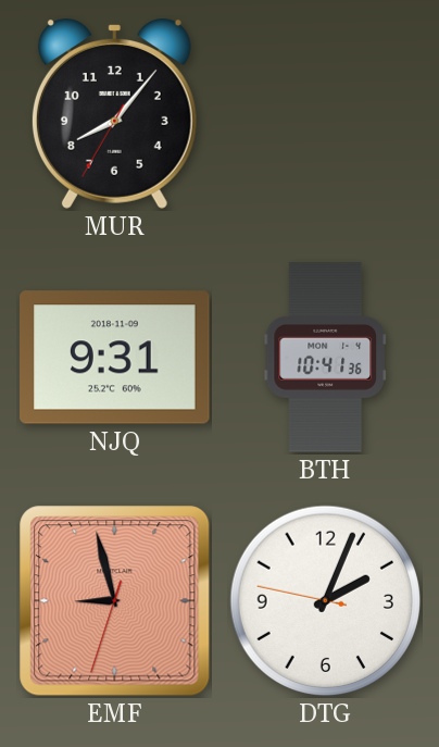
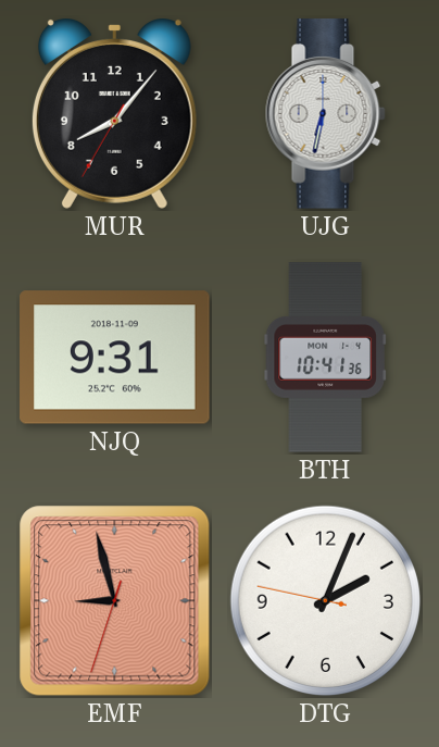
UJG: none -> 6:32
